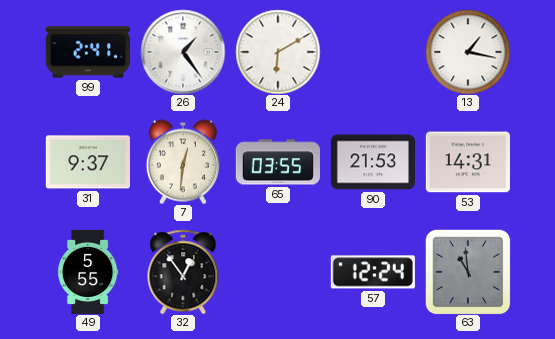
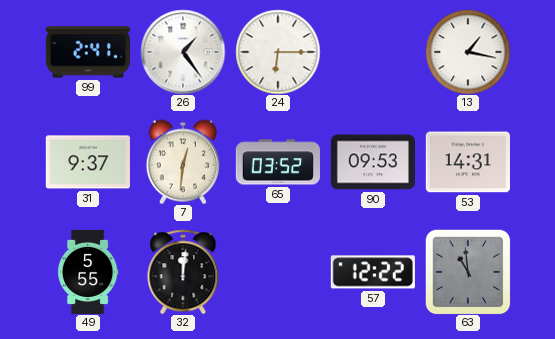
24: 6:10 -> 6:15
65: 03:55 -> 03:52
90: 21:53 -> 09:53
32: 12:54 -> 12:01
57: 12:24 -> 12:22
